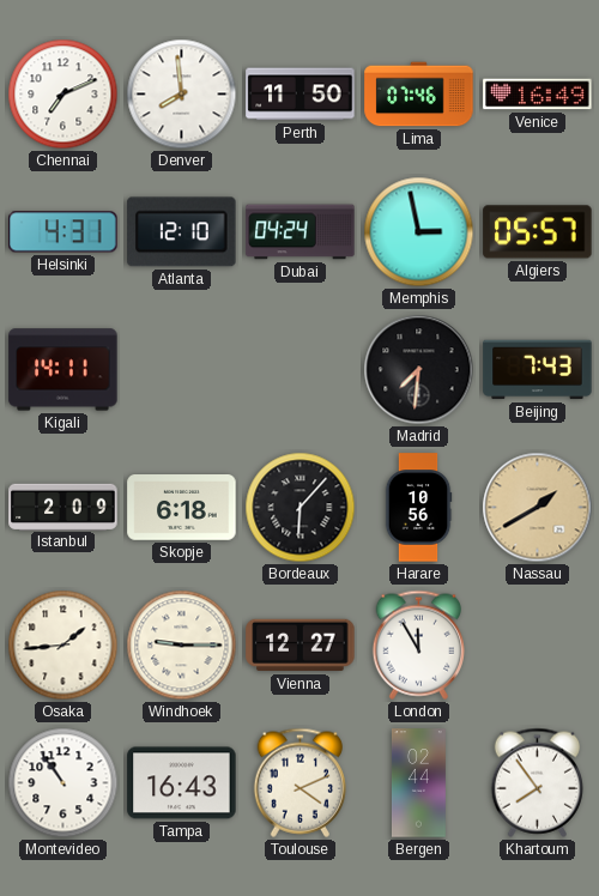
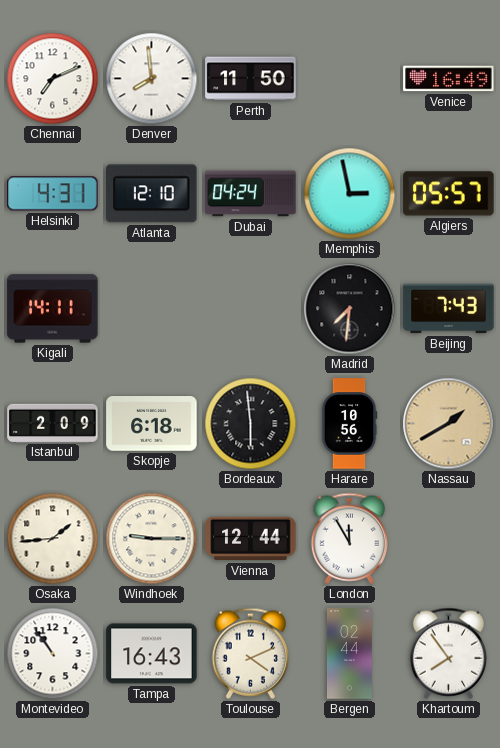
Lima: 07:46 -> none
Bordeaux: 6:07 -> 5:59
Vienna: 12:27 -> 12:44
